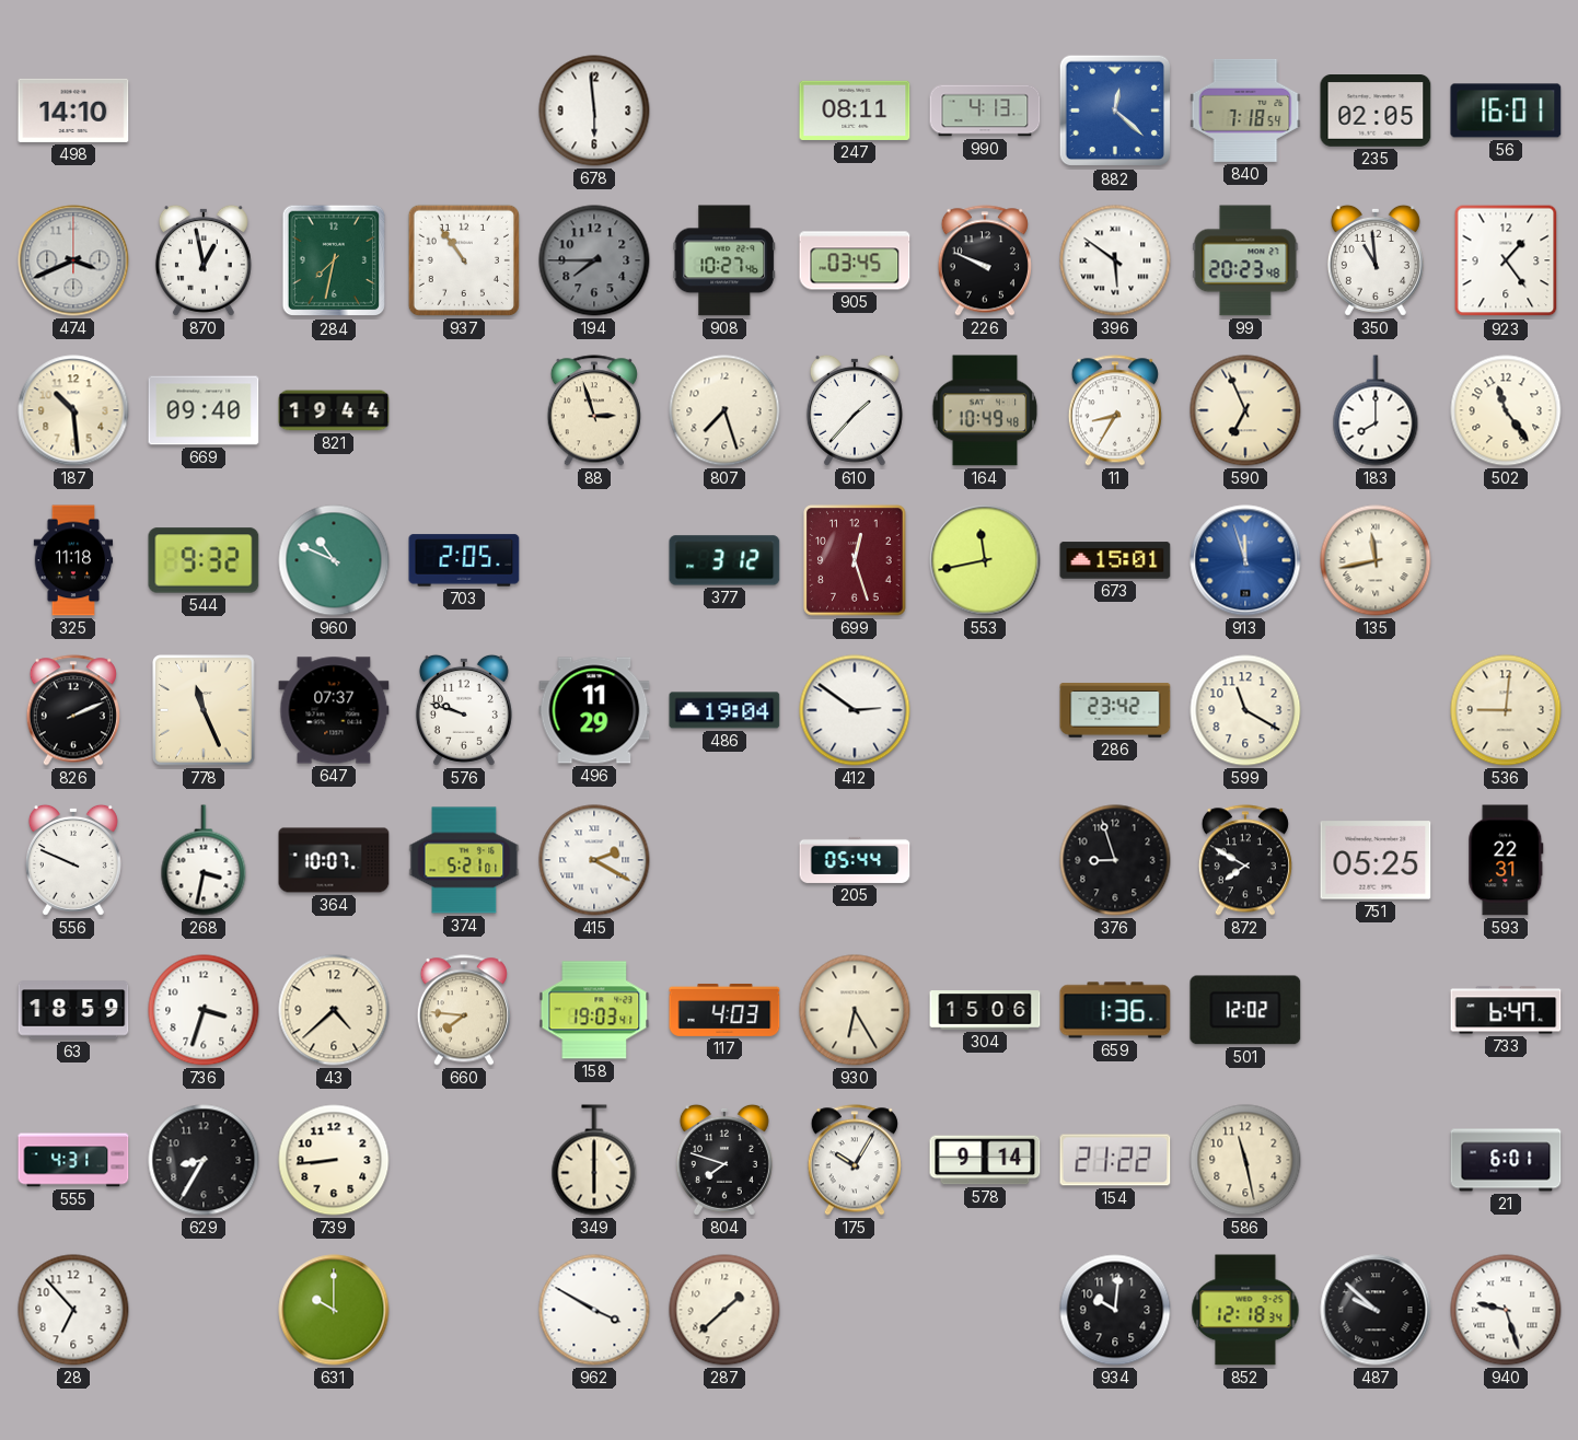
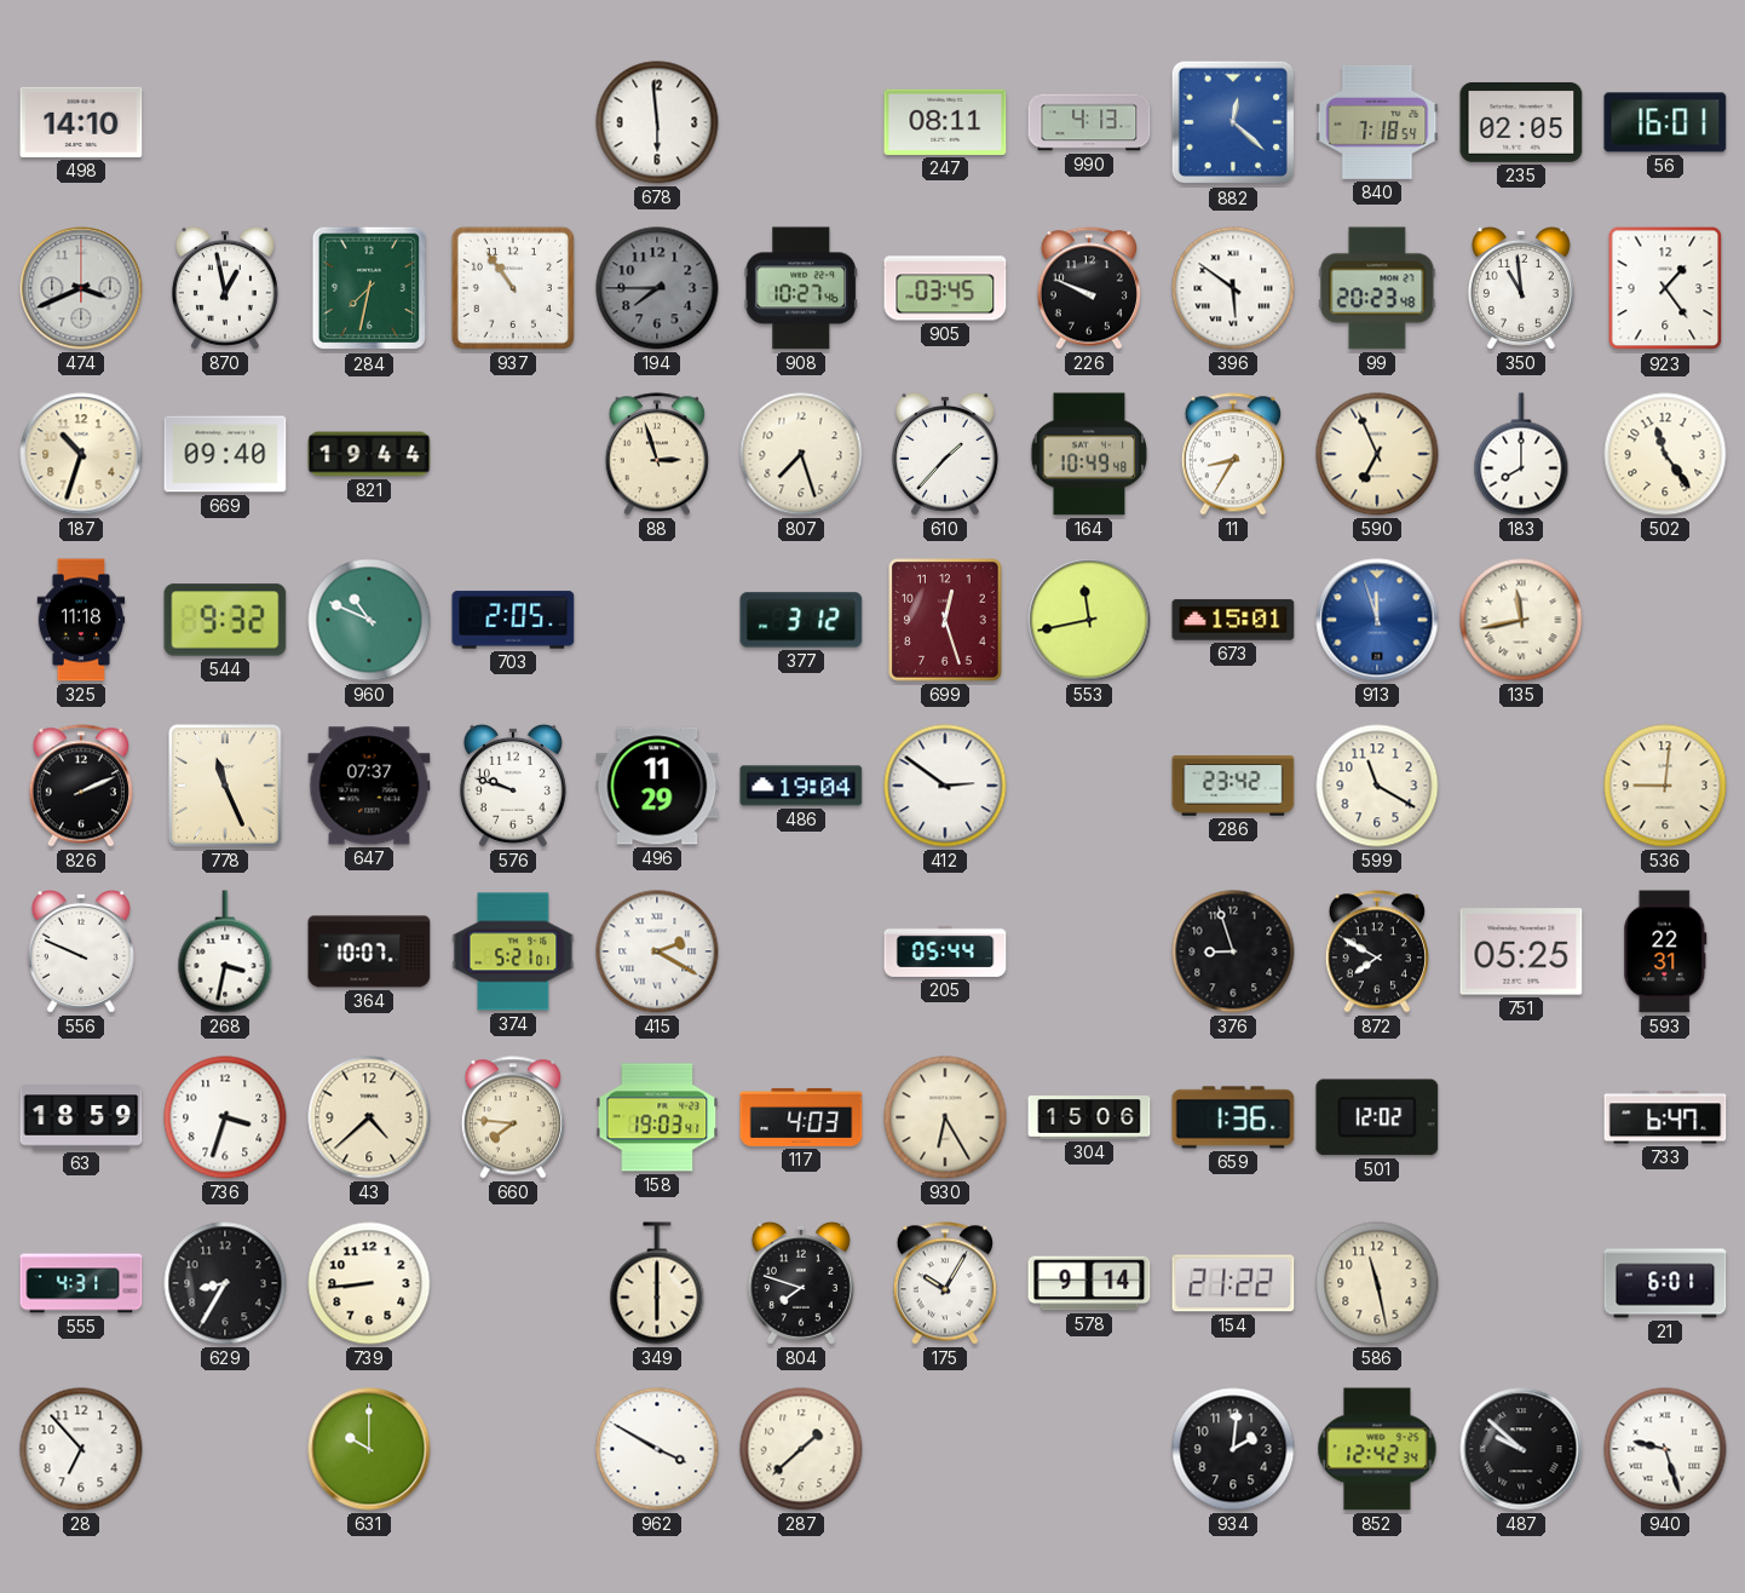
187: 10:29 -> 10:33
934: 10:01 -> 2:01
852: 12:18 -> 12:42
